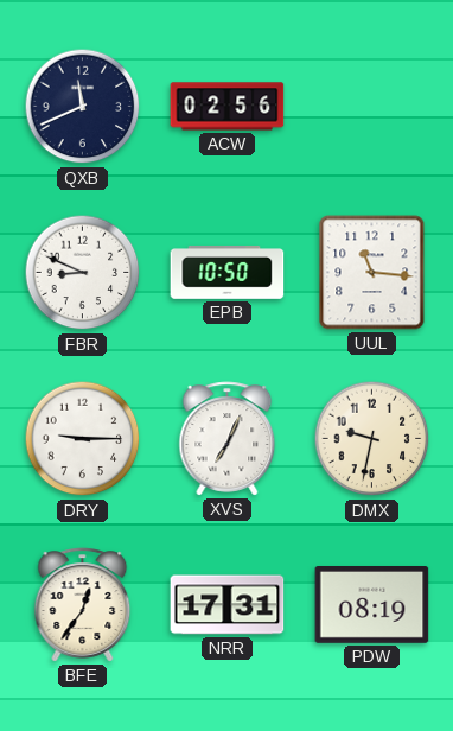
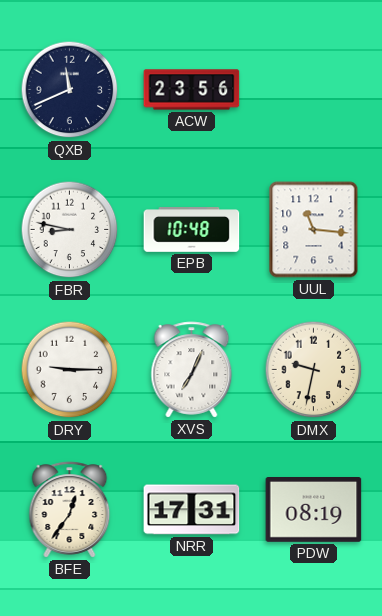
ACW: 02:56 -> 23:56
FBR: 8:49 -> 8:47
EPB: 10:50 -> 10:48
